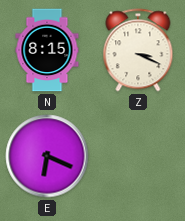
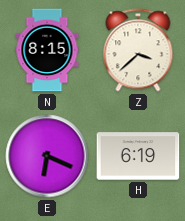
Z: 3:19 -> 3:38
H: none -> 6:19
